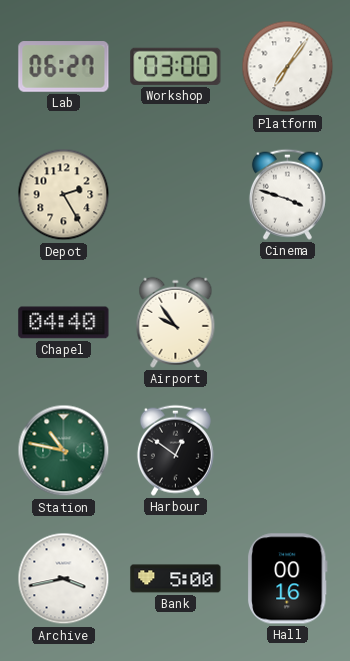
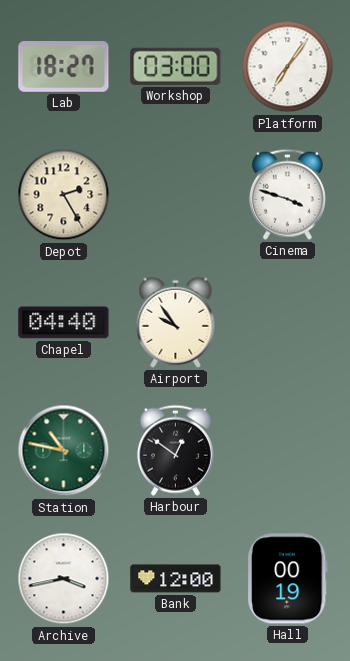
Lab: 06:27 -> 18:27
Bank: 5:00 -> 12:00
Hall: 00:16 -> 00:19
